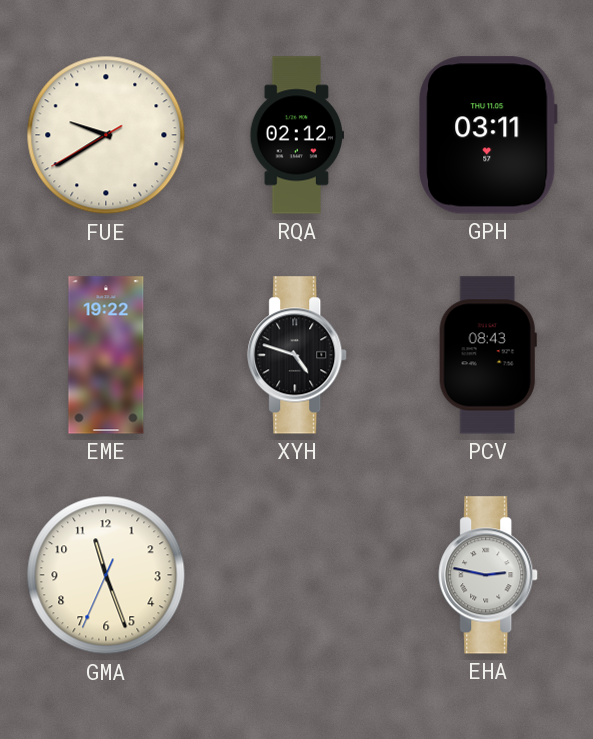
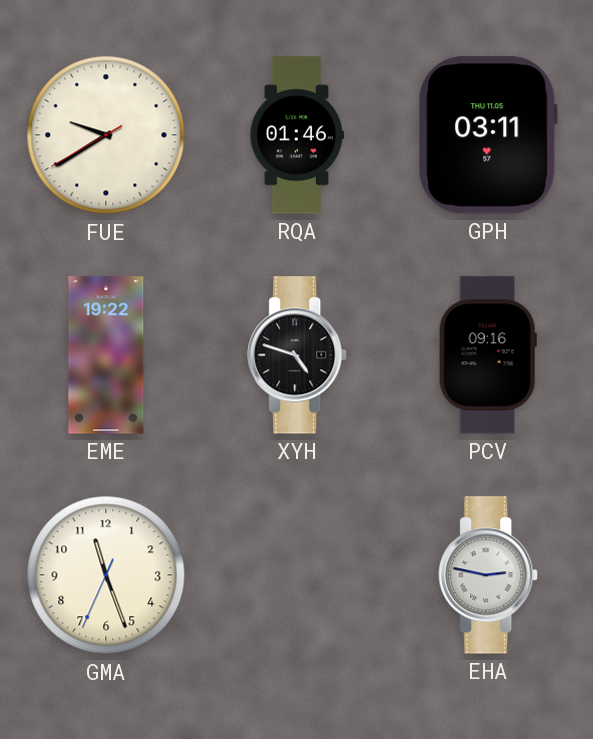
RQA: 02:12 -> 01:46
PCV: 08:43 -> 09:16
